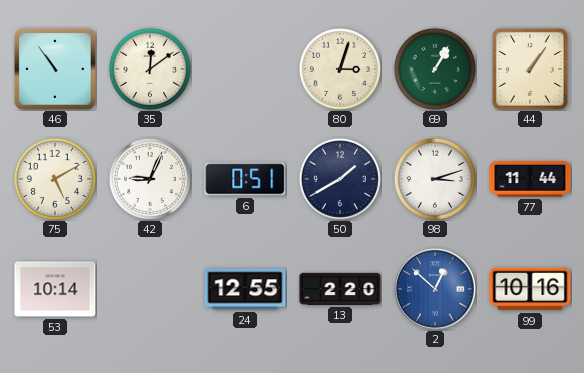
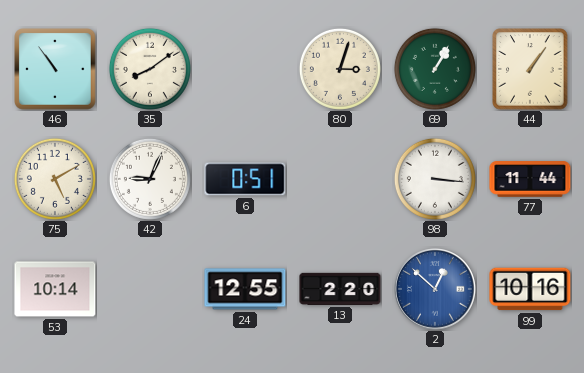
35: 12:09 -> 8:09
50: 1:40 -> none
98: 3:12 -> 3:16
